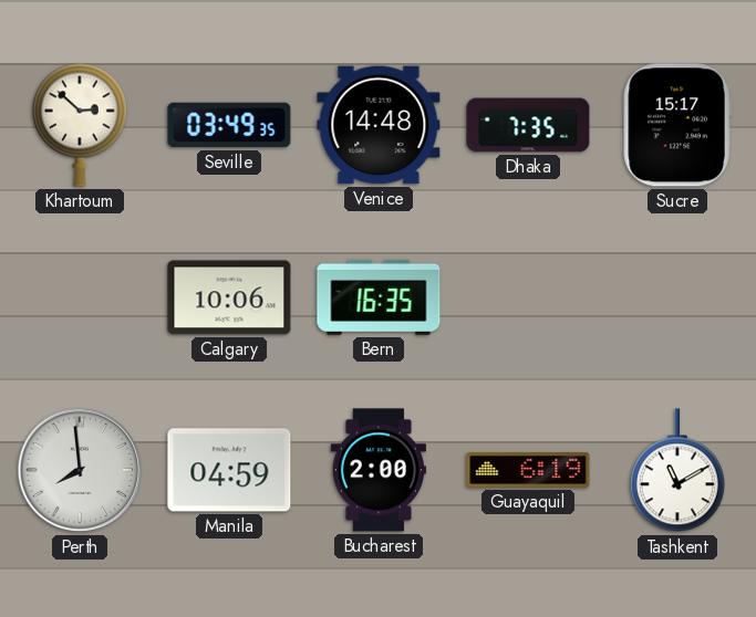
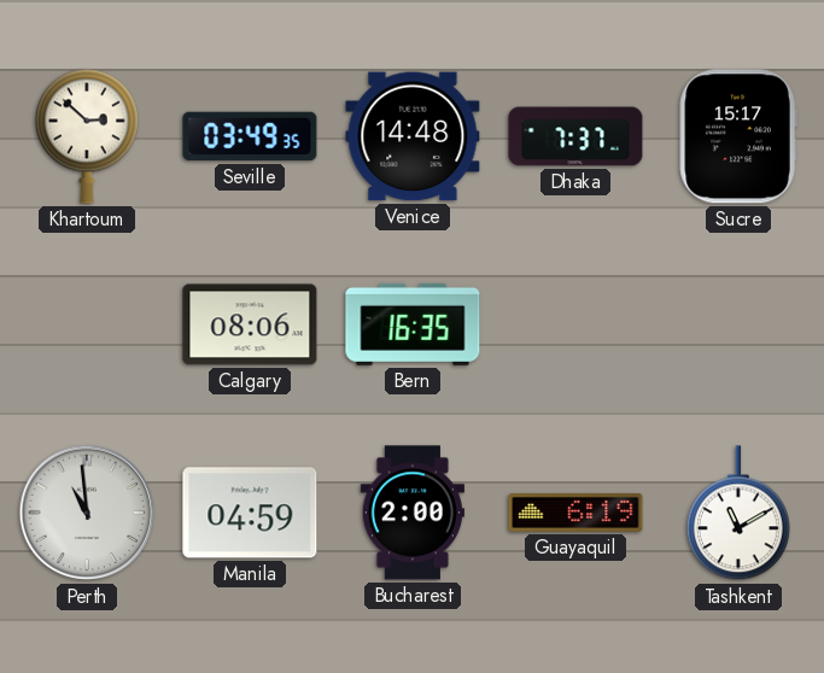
Dhaka: 7:35 -> 7:37
Calgary: 10:06 -> 08:06
Perth: 7:59 -> 10:59
